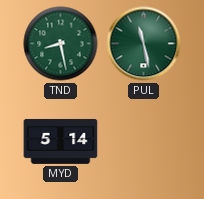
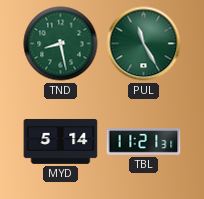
PUL: 11:28 -> 11:25
TBL: none -> 11:21
